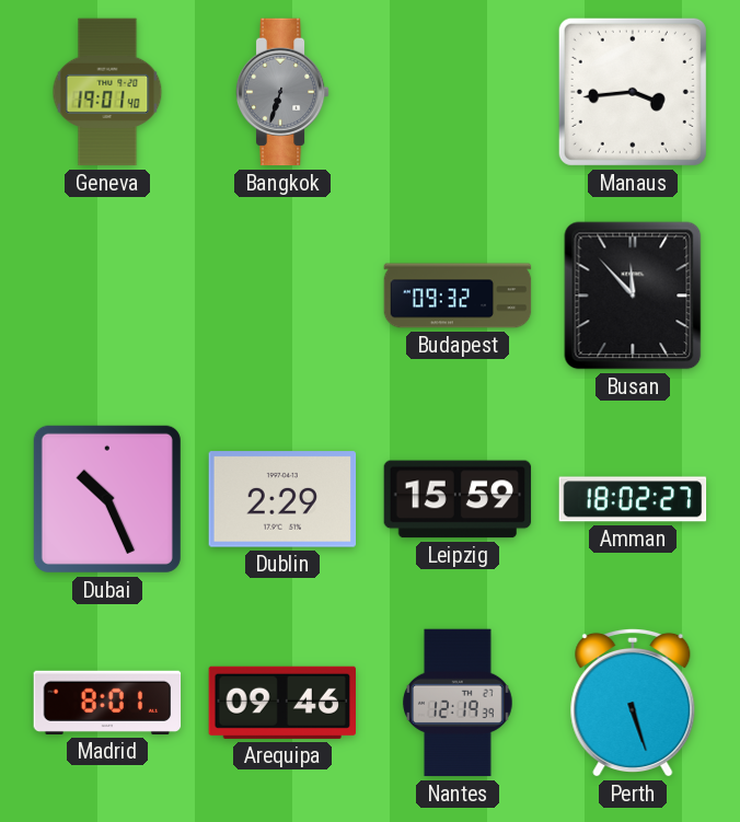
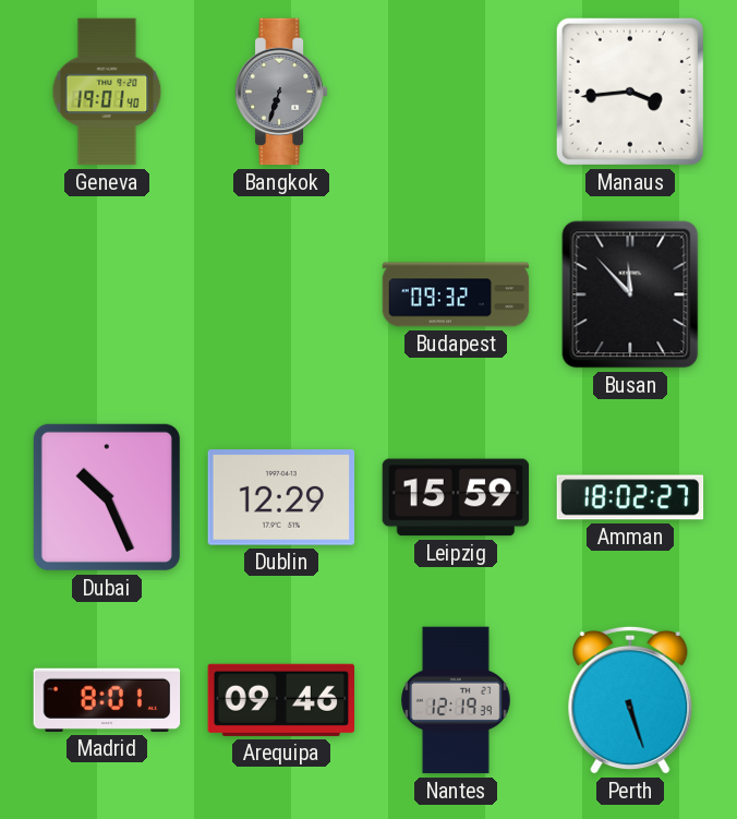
Dublin: 2:29 -> 12:29
